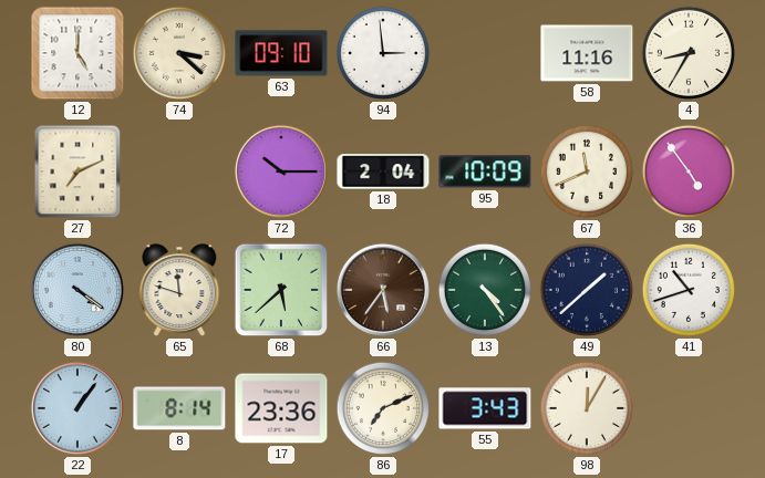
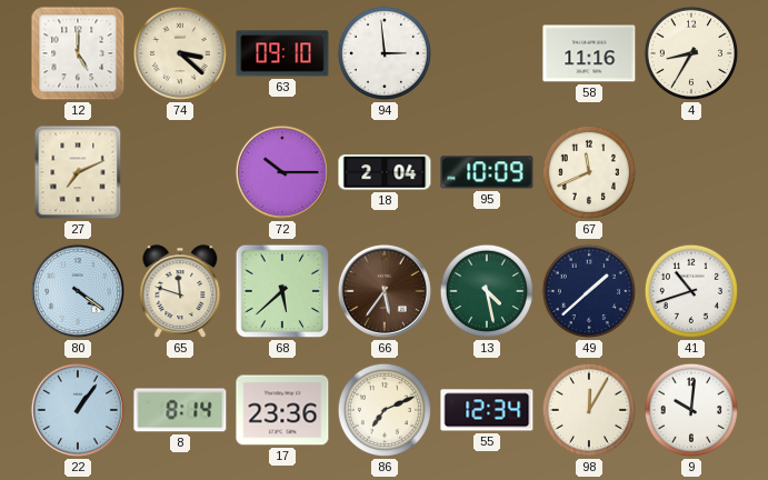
36: 4:54 -> none
13: 4:24 -> 4:28
55: 3:43 -> 12:34
9: none -> 10:01
